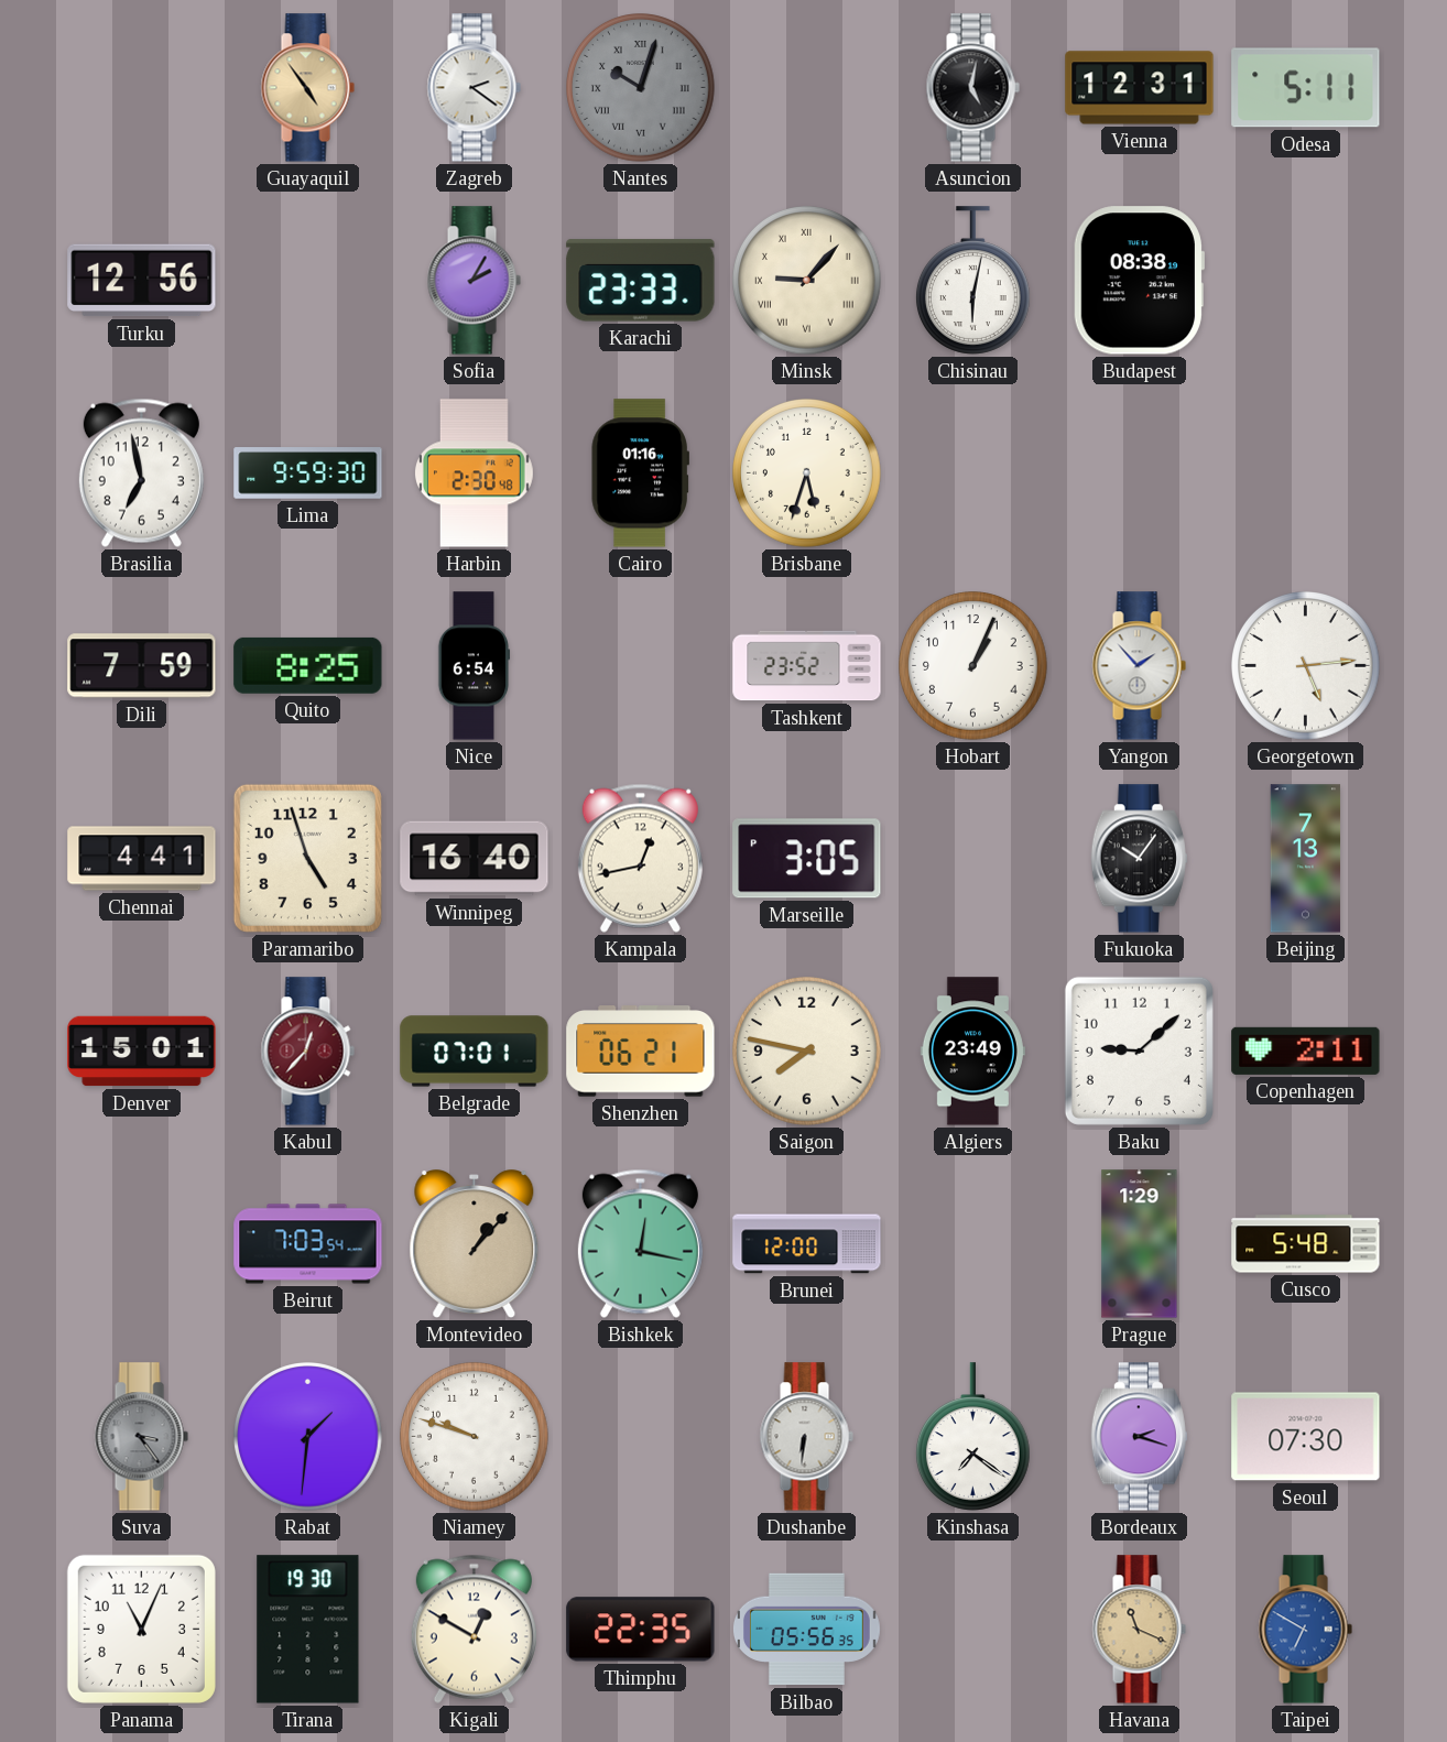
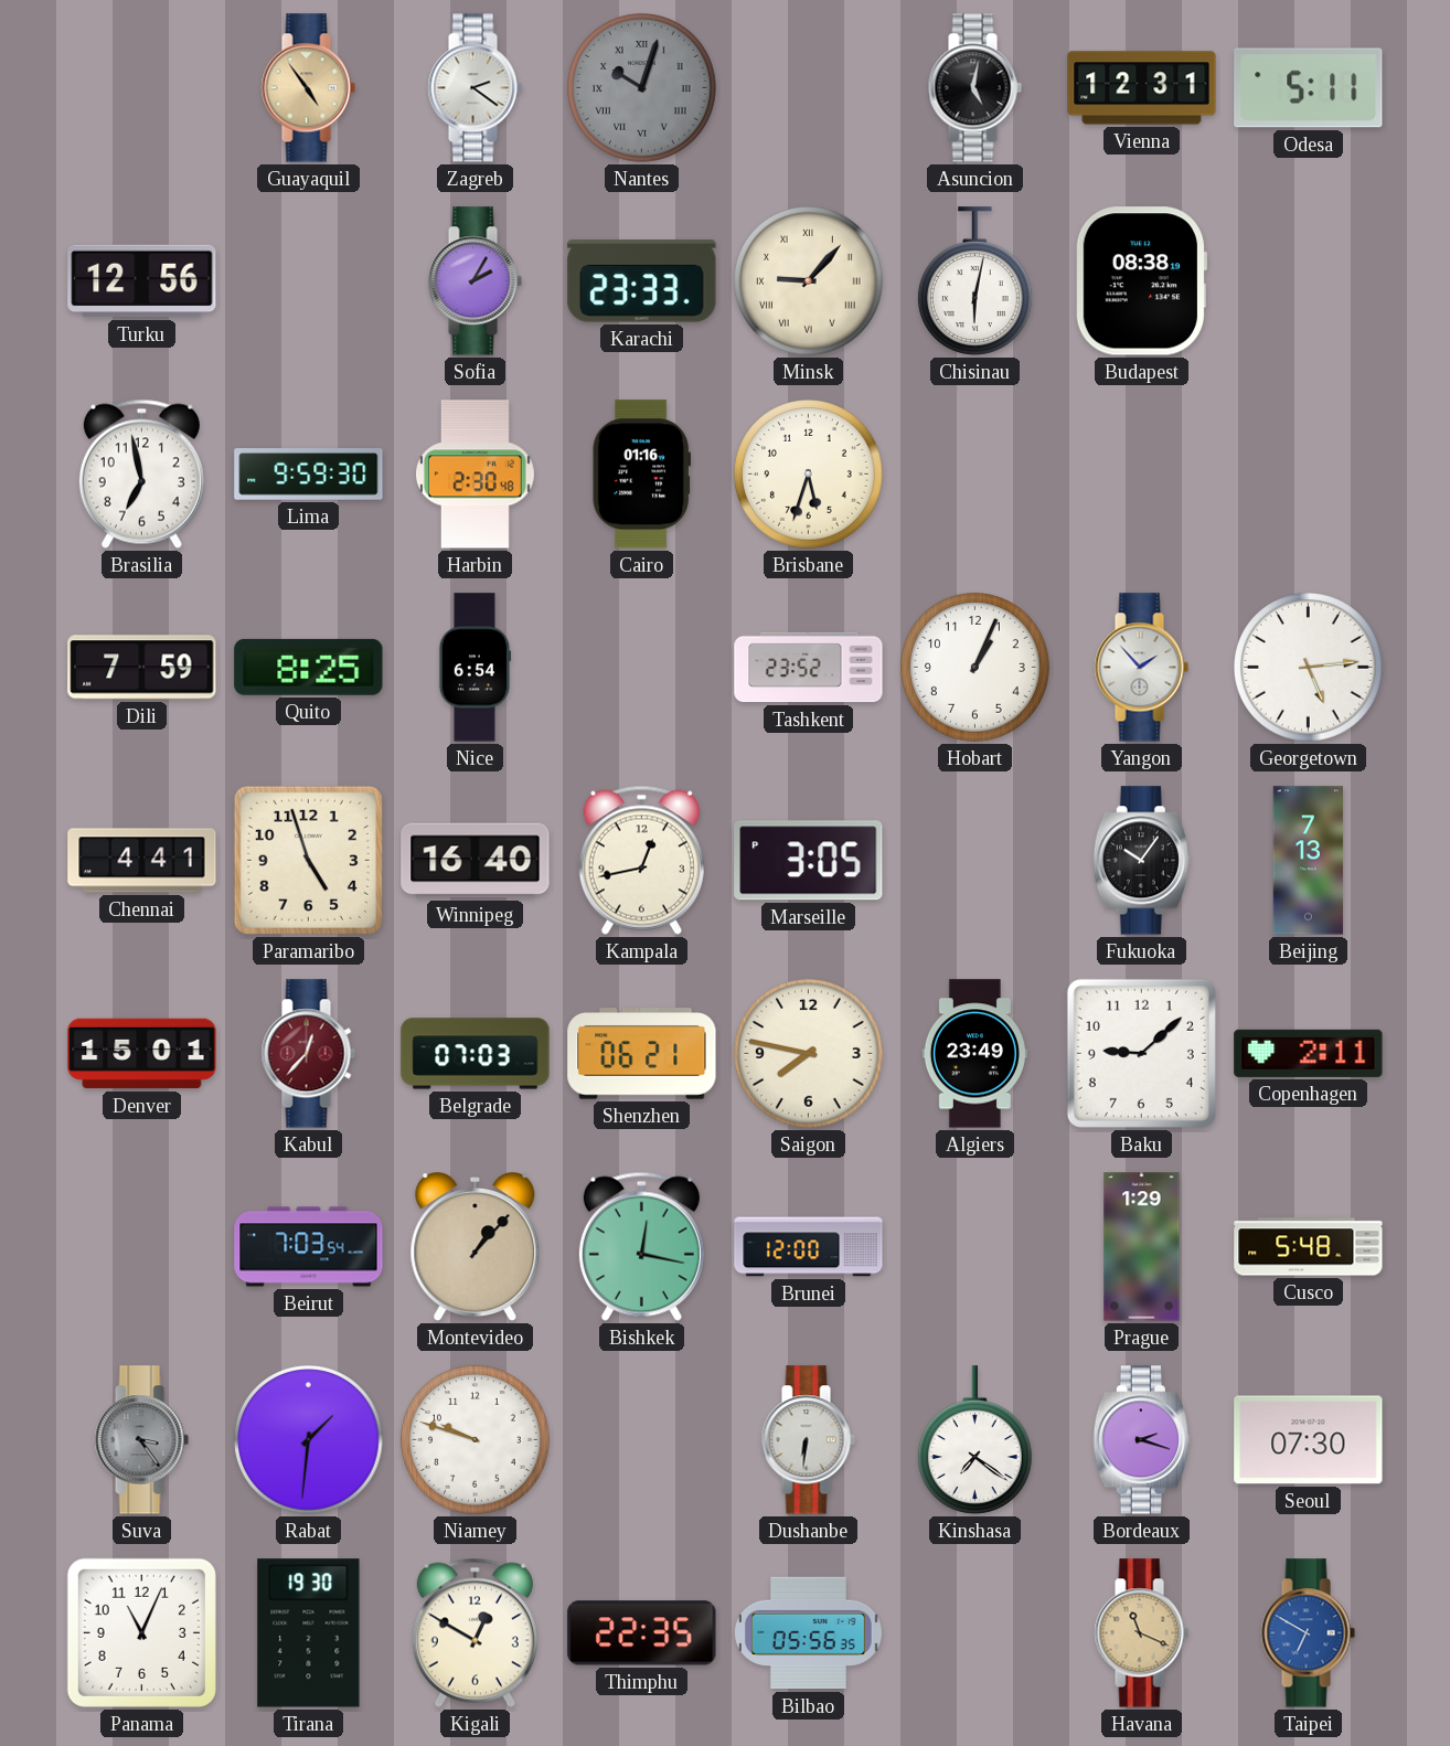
Belgrade: 07:01 -> 07:03
